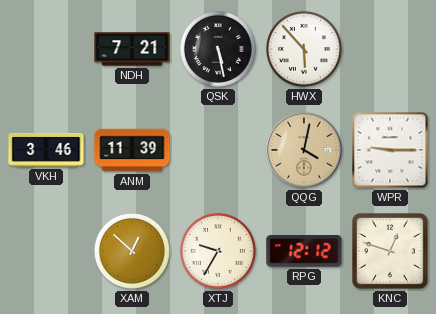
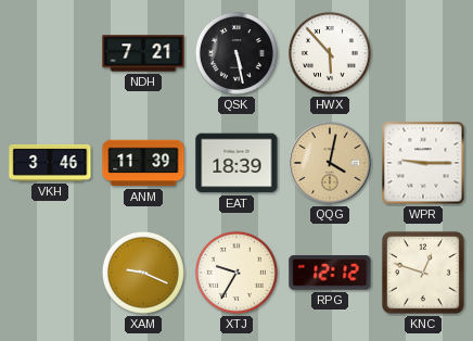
EAT: none -> 18:39
XAM: 12:52 -> 9:19
